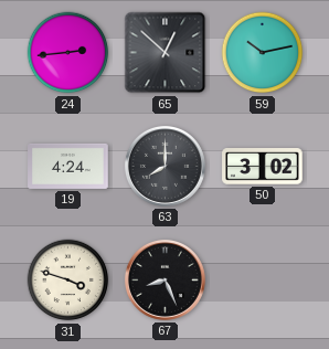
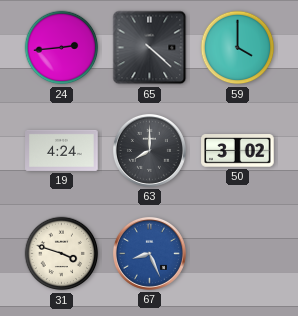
65: 12:52 -> 4:22
59: 10:13 -> 4:00
67 dial: black -> blue
